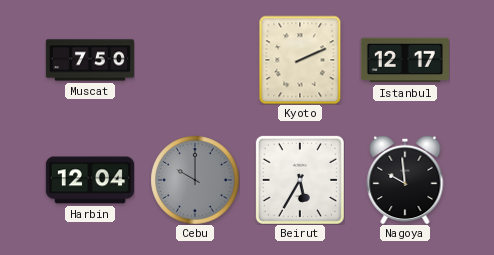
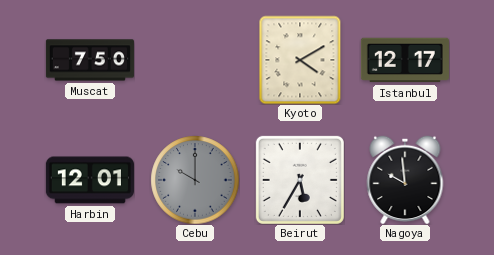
Kyoto: 2:11 -> 4:10
Harbin: 12:04 -> 12:01
